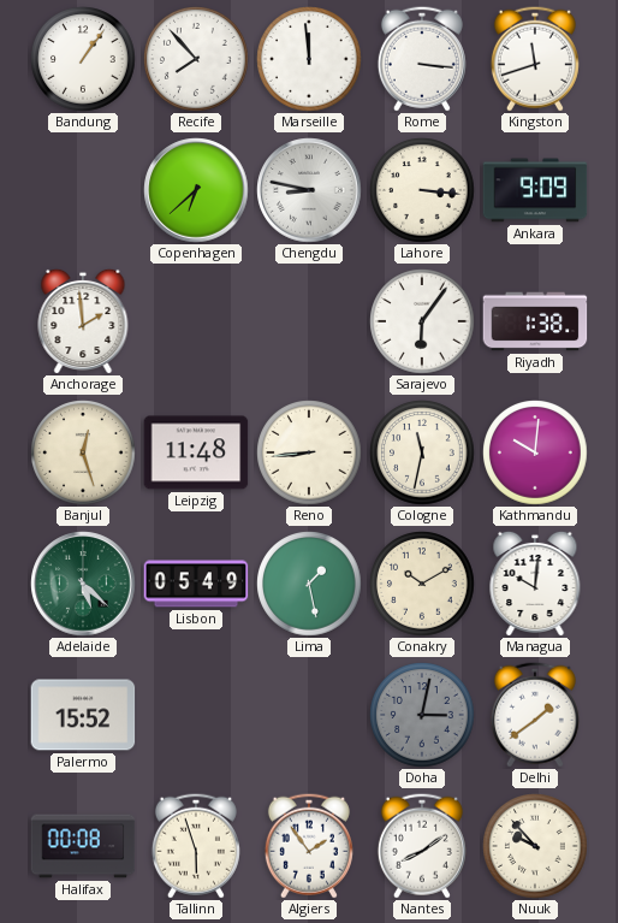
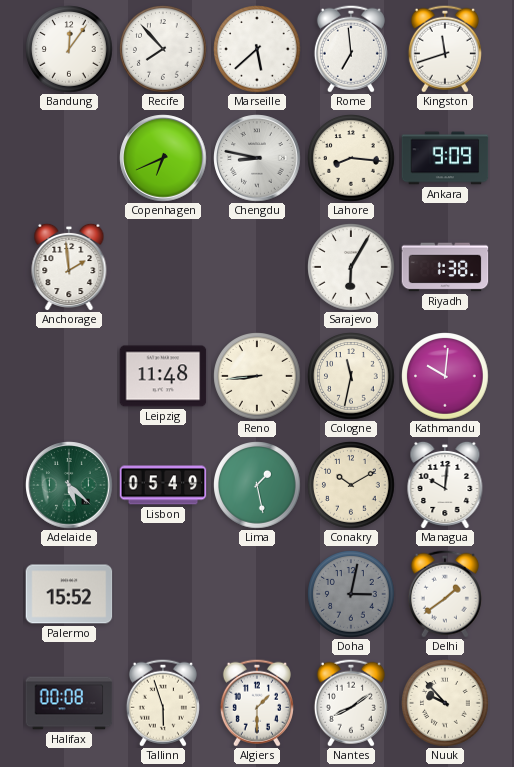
Bandung: 1:06 -> 12:06
Marseille: 11:59 -> 5:38
Rome: 3:16 -> 6:59
Copenhagen: 6:38 -> 6:41
Lahore: 3:16 -> 8:16
Sarajevo: 6:06 -> 6:05
Banjul: 12:27 -> none
Algiers: 1:54 -> 1:30
